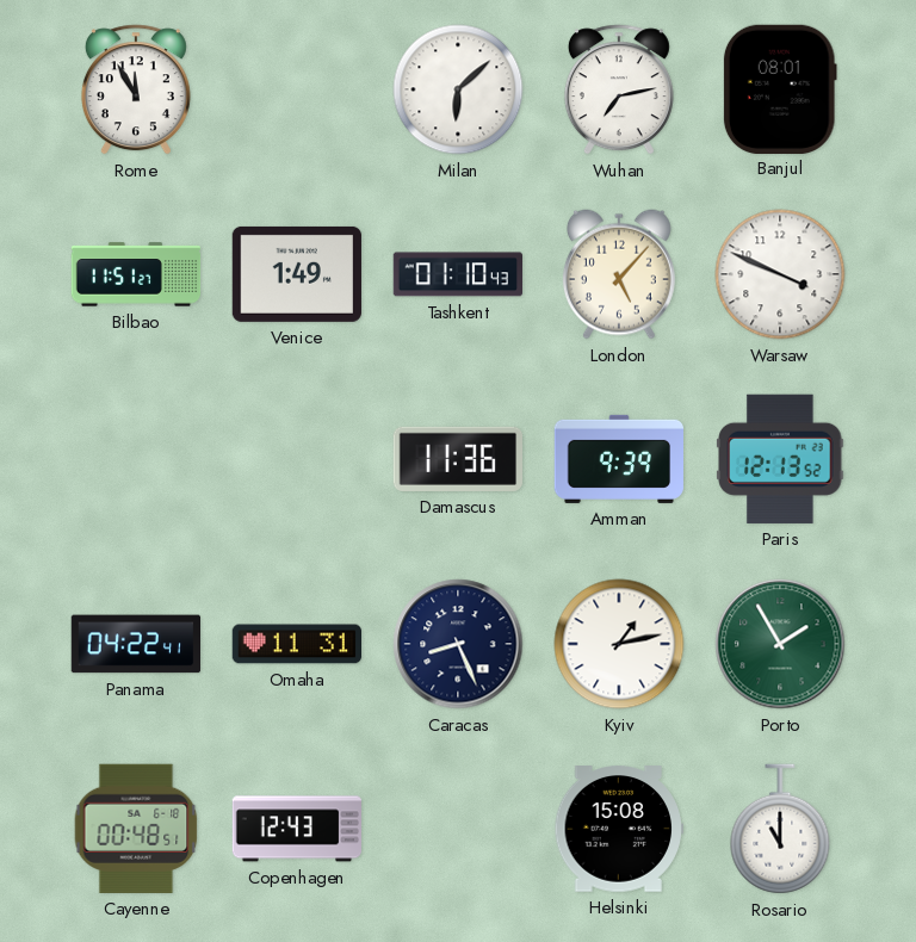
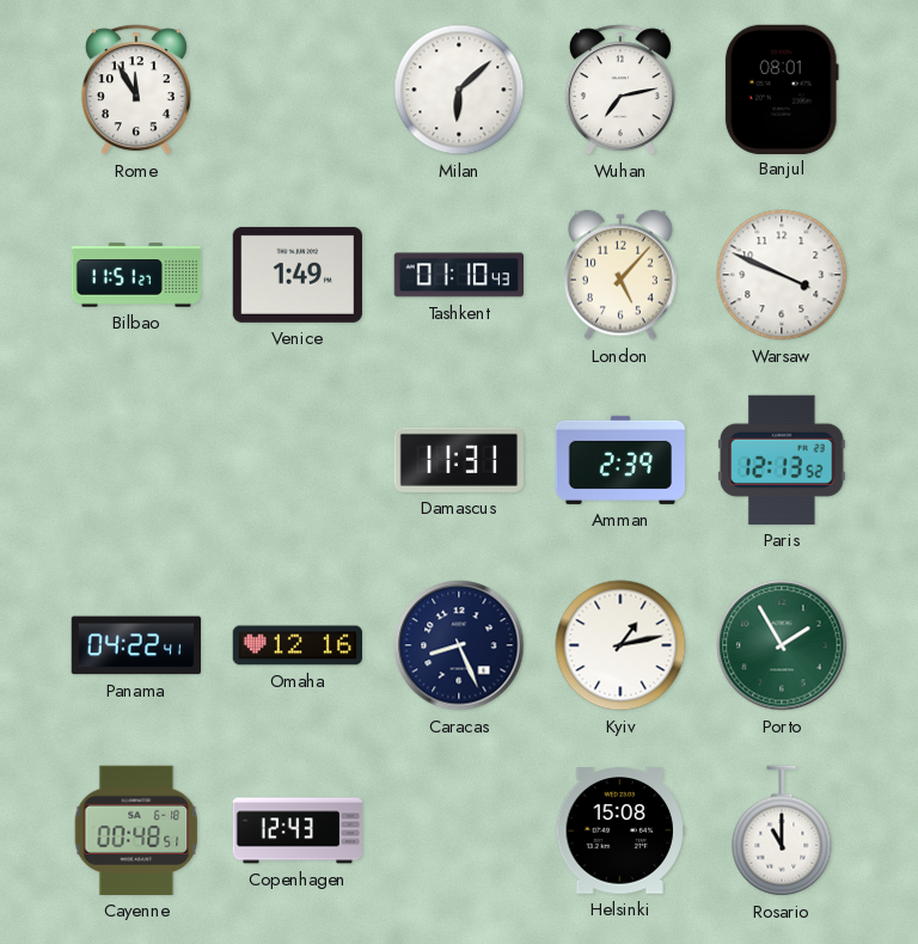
Damascus: 11:36 -> 11:31
Amman: 9:39 -> 2:39
Omaha: 11:31 -> 12:16
